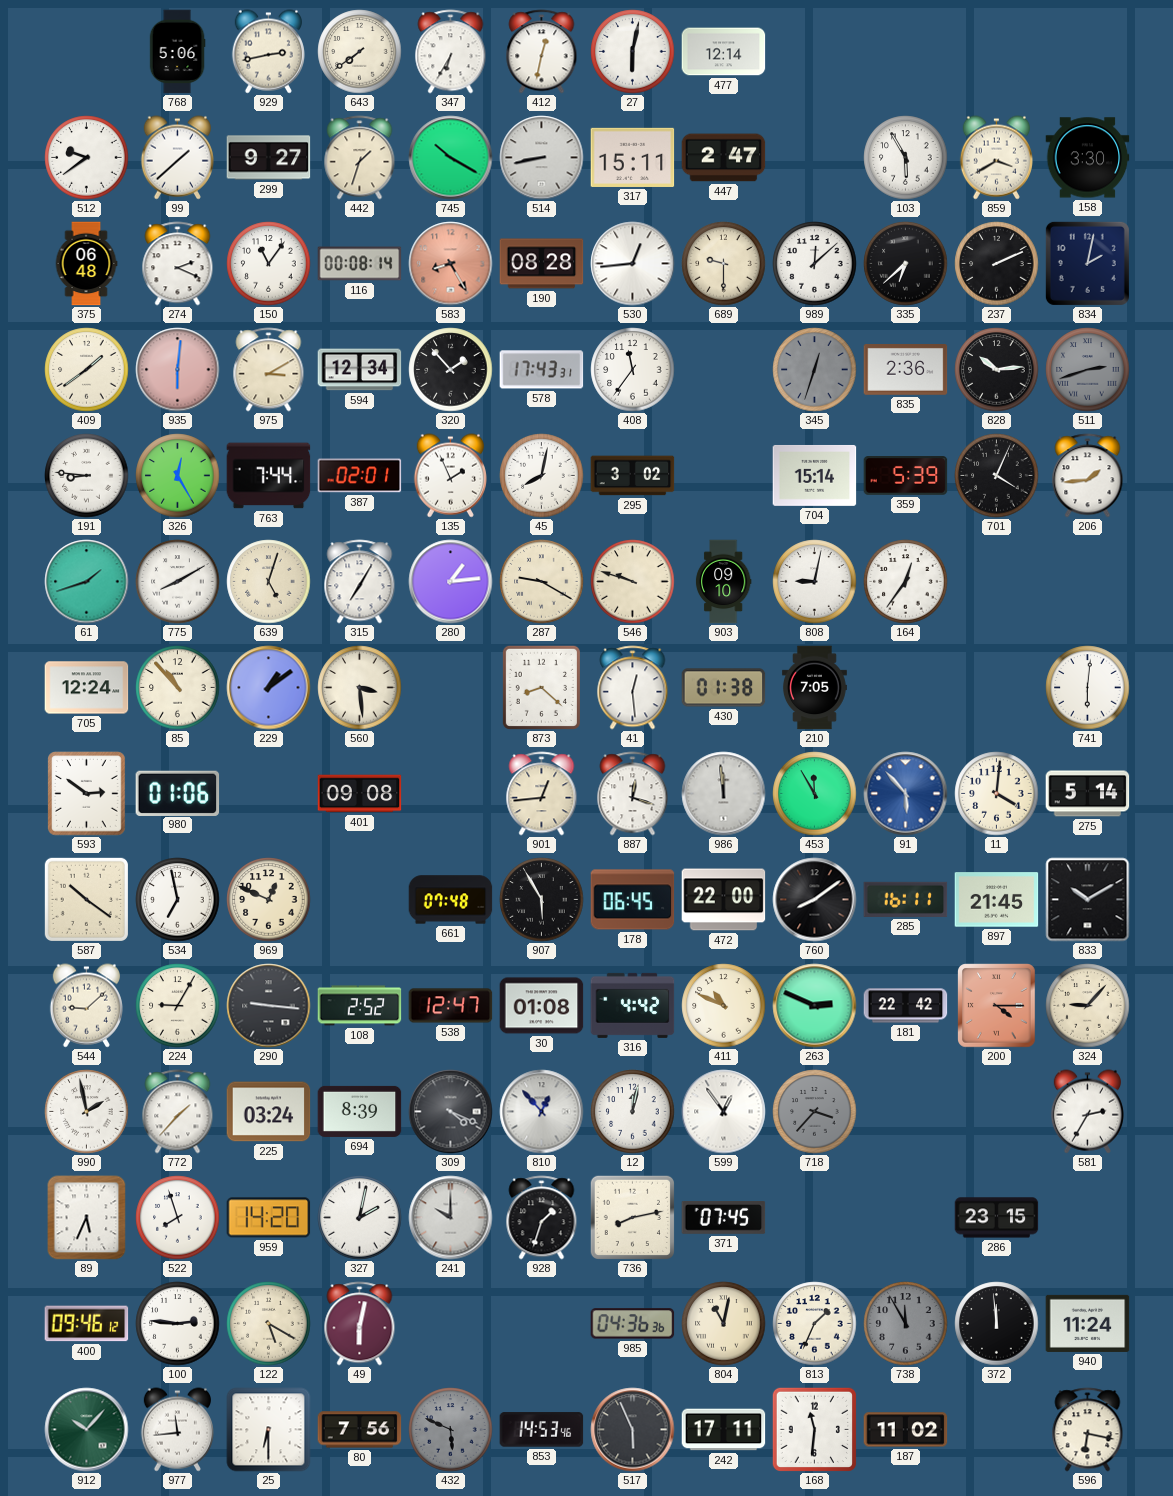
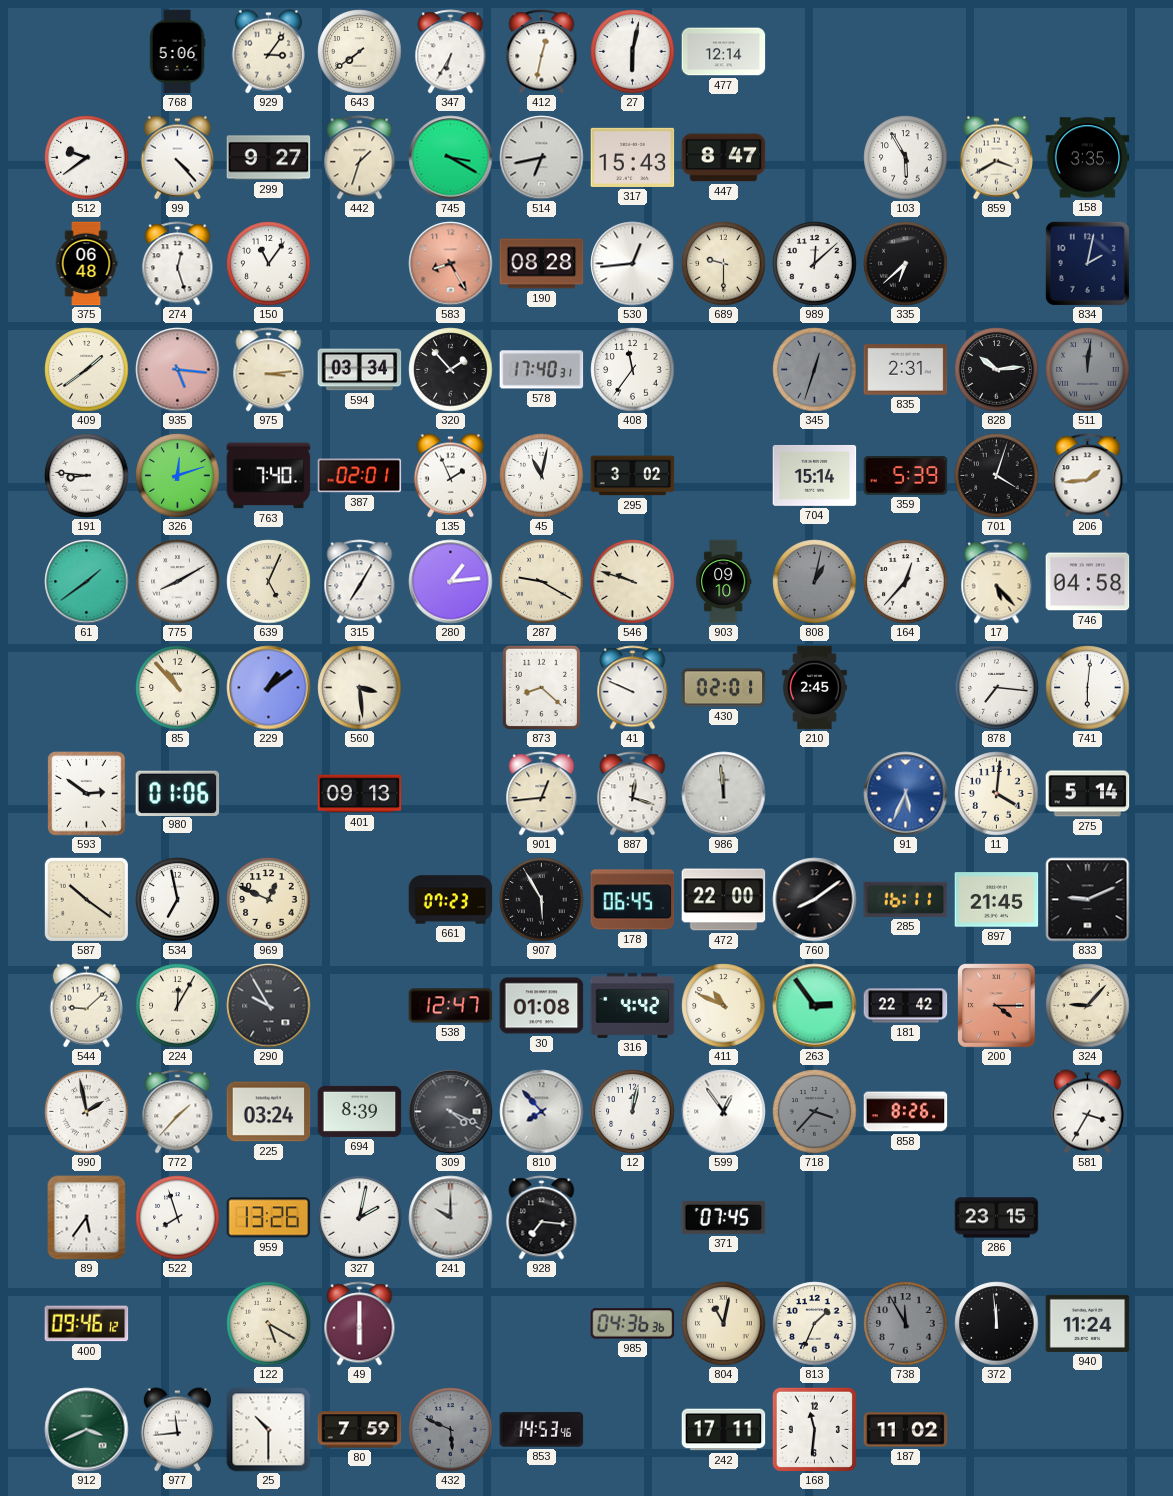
929: 2:43 -> 3:06
99: 1:38 -> 4:23
745: 10:20 -> 3:20
514: 8:43 -> 6:43
317: 15:11 -> 15:43
447: 2:47 -> 8:47
158: 3:30 -> 3:35
274: 2:19 -> 12:27
116: 00:08 -> none
237: 2:11 -> none
935: 6:01 -> 5:16
975: 3:10 -> 3:14
594: 12:34 -> 03:34
578: 17:43 -> 17:40
835: 2:36 -> 2:31
511: 2:42 -> 12:01
326: 12:25 -> 12:12
763: 7:44 -> 7:40
45: 8:02 -> 11:02
701: 4:04 -> 4:03
61: 1:42 -> 1:39
639: 5:03 -> 5:04
808: 9:02 -> 1:02
808 dial: white -> grey
164: 12:36 -> 12:37
17: none -> 5:23
746: none -> 04:58
705: 12:24 -> none
41: 12:29 -> 9:49
430: 01:38 -> 02:01
210: 7:05 -> 2:45
878: none -> 7:16
401: 09:08 -> 09:13
453: 11:55 -> none
91: 5:53 -> 5:34
661: 07:48 -> 07:23
833: 10:10 -> 9:11
224: 9:05 -> 12:05
290: 9:16 -> 9:55
108: 2:52 -> none
263: 2:49 -> 2:54
810: 12:53 -> 7:53
858: none -> 8:26
581: 2:35 -> 3:35
89: 5:34 -> 5:36
959: 14:20 -> 13:26
928: 1:33 -> 7:16
736: 8:13 -> none
100: 2:46 -> none
49: 6:02 -> 6:00
912: 10:07 -> 3:41
25: 6:30 -> 10:30
80: 7:56 -> 7:59
517: 5:56 -> none
596: 6:17 -> none
